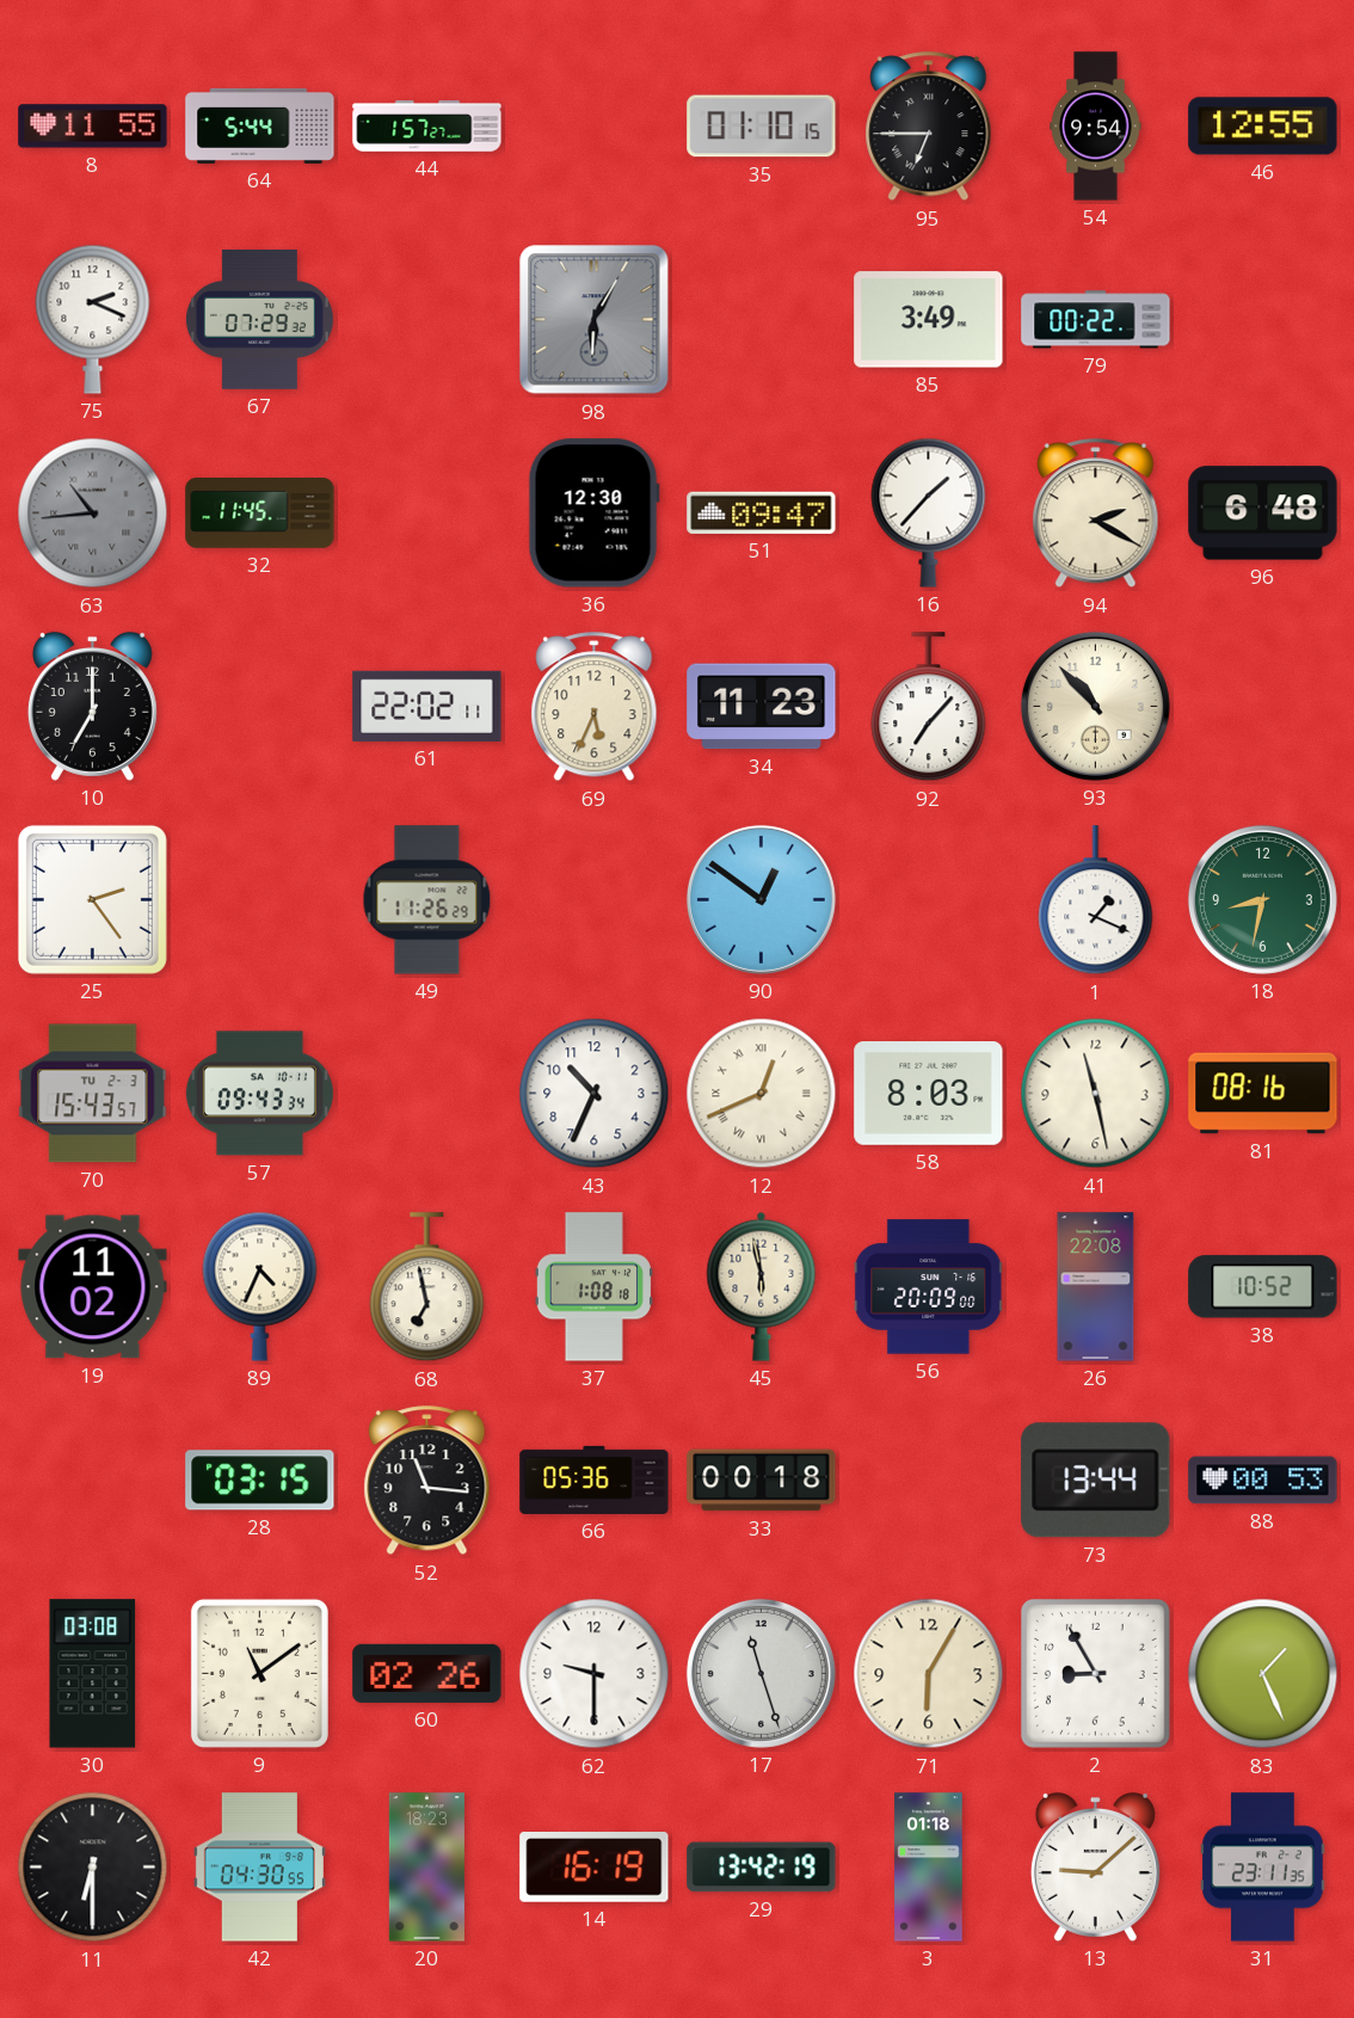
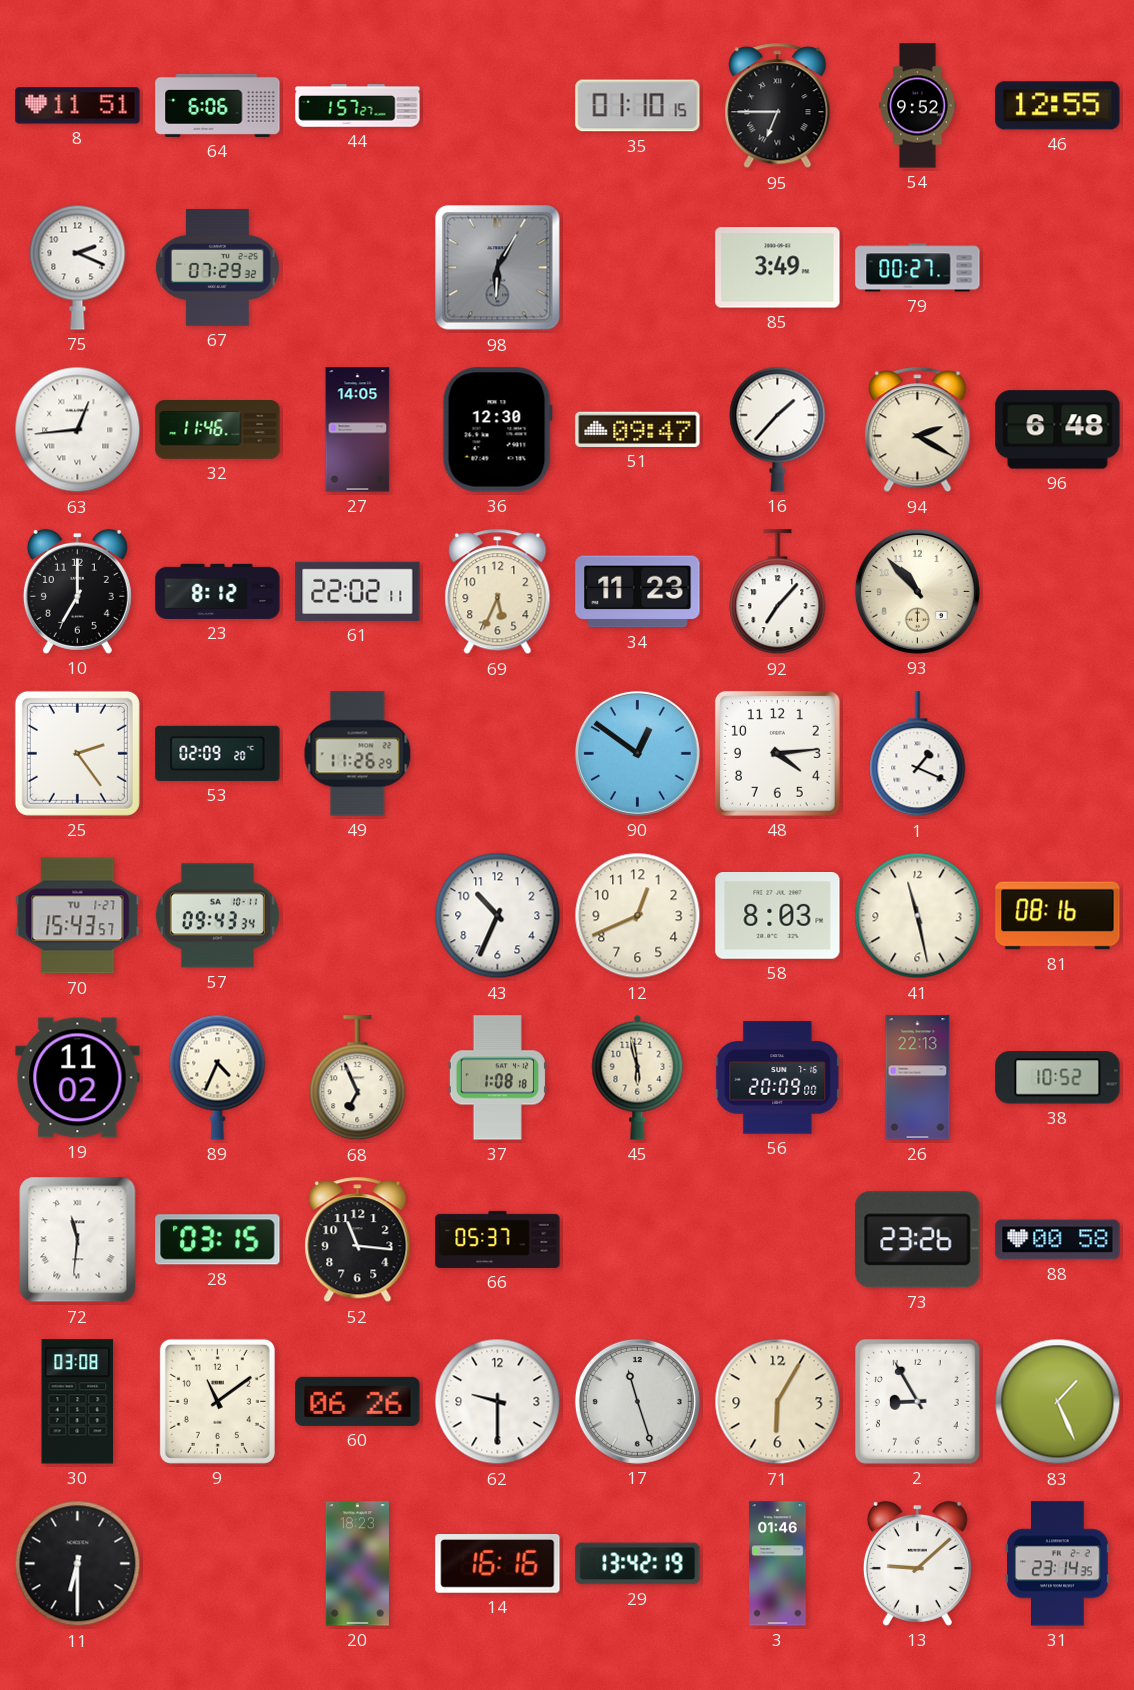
8: 11:55 -> 11:51
64: 5:44 -> 6:06
54: 9:54 -> 9:52
79: 00:22 -> 00:27
63: 10:44 -> 12:44
63 dial: grey -> white
32: 11:45 -> 11:46
27: none -> 14:05
23: none -> 8:12
53: none -> 02:09
48: none -> 4:14
18: 8:32 -> none
70 date: TU 2-3 -> TU 1-27
12 numerals: Roman -> Arabic
68: 6:58 -> 6:56
26: 22:08 -> 22:13
72: none -> 11:31
66: 05:36 -> 05:37
33: 00:18 -> none
73: 13:44 -> 23:26
88: 00:53 -> 00:58
60: 02:26 -> 06:26
42: 04:30 -> none
14: 16:19 -> 16:16
3: 01:18 -> 01:46
31: 23:11 -> 23:14
